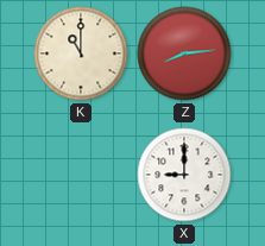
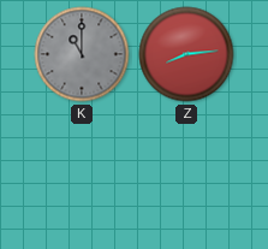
K dial: cream -> grey
X: 9:00 -> none
